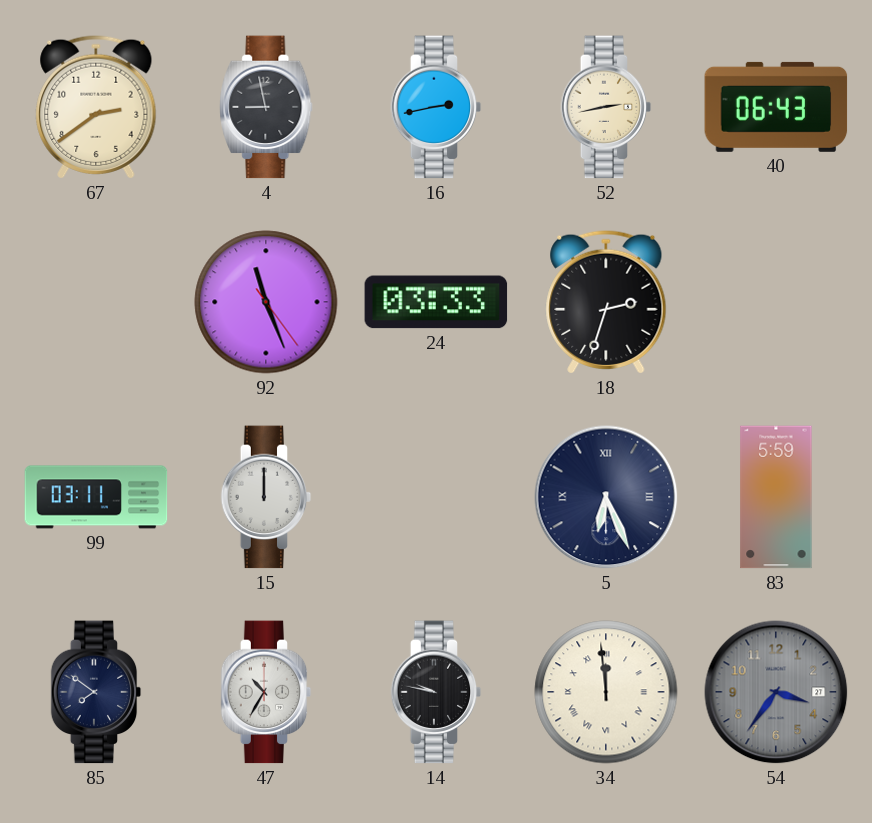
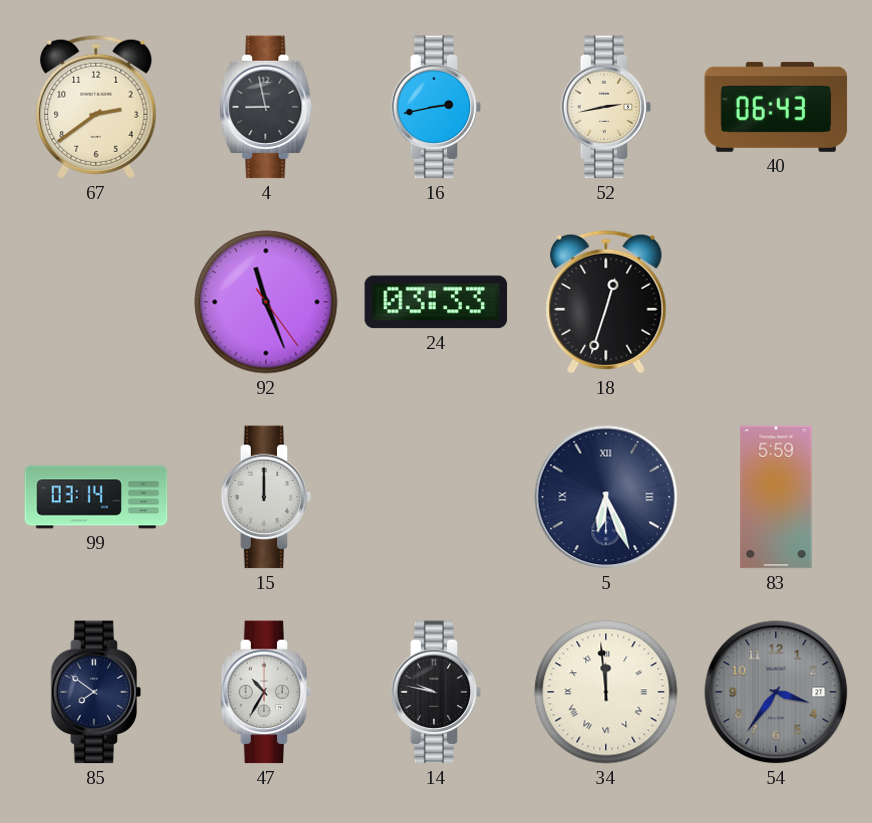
18: 2:33 -> 12:33
99: 03:11 -> 03:14
